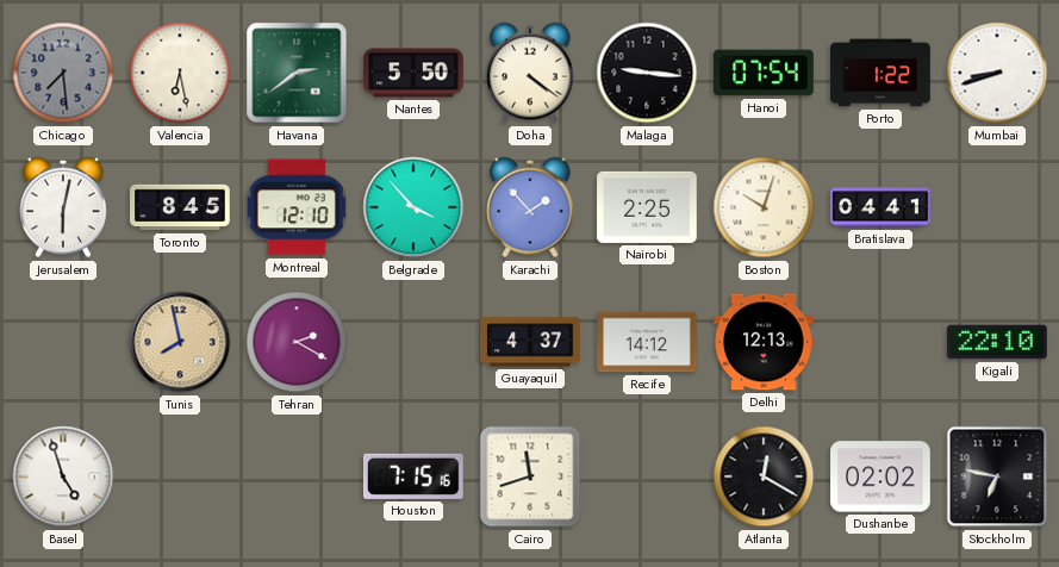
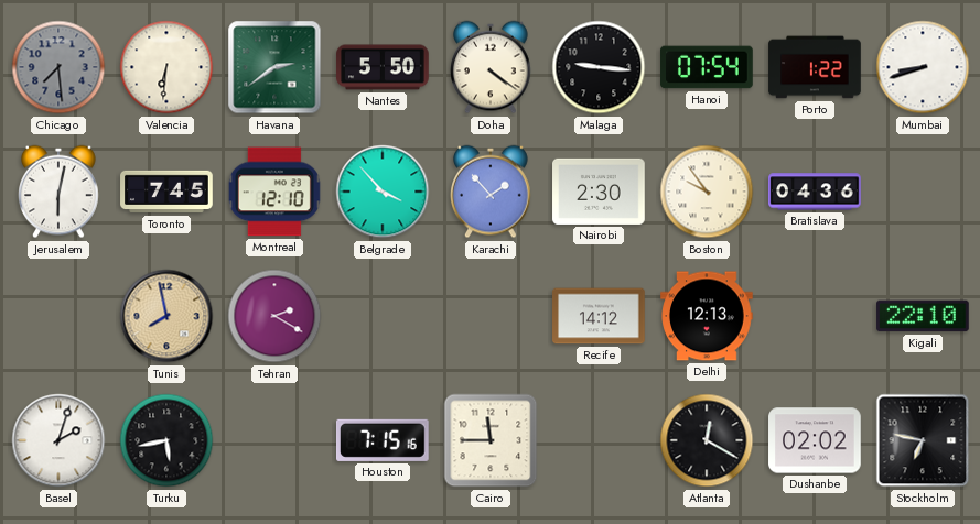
Valencia: 6:28 -> 6:31
Toronto: 8:45 -> 7:45
Nairobi: 2:25 -> 2:30
Boston: 10:03 -> 9:54
Bratislava: 04:41 -> 04:36
Guayaquil: 4:37 -> none
Basel: 4:57 -> 2:03
Turku: none -> 5:43
Cairo: 11:42 -> 11:45
